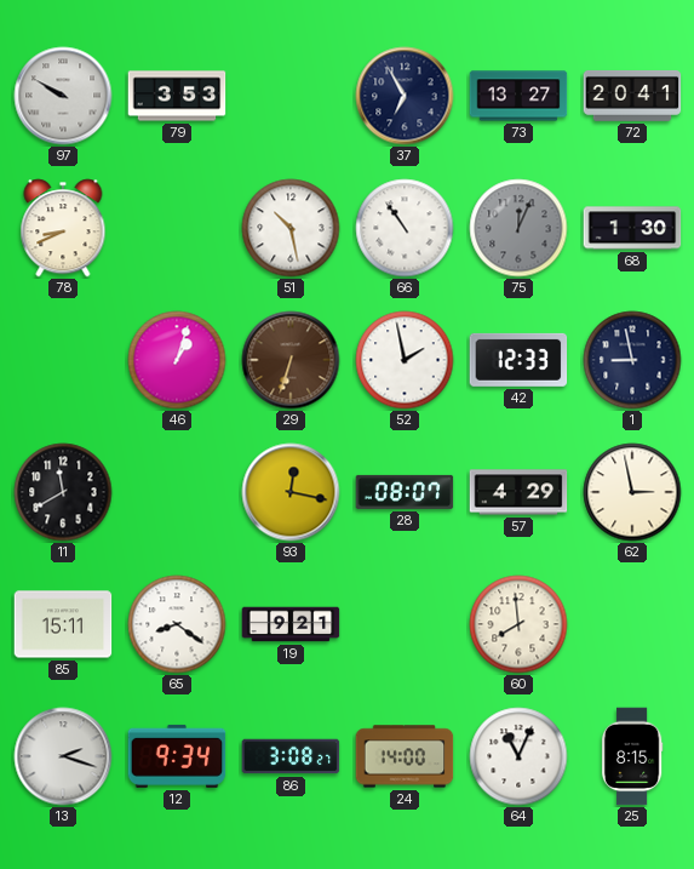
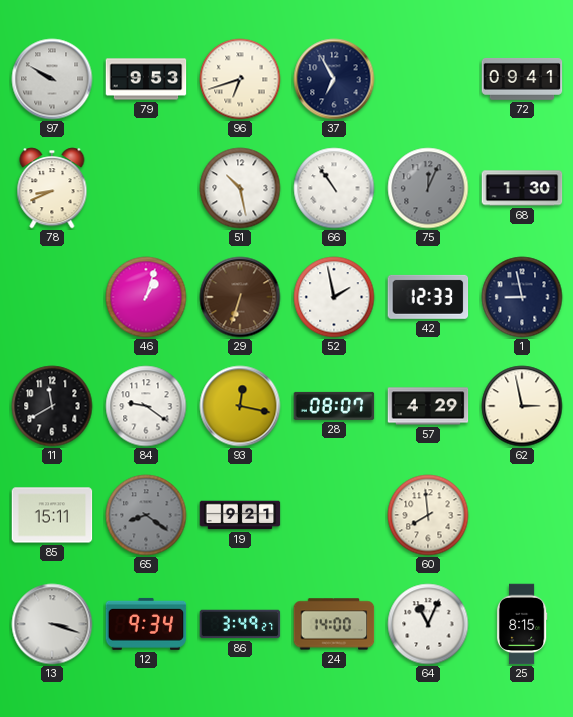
79: 3:53 -> 9:53
96: none -> 6:42
73: 13:27 -> none
72: 20:41 -> 09:41
84: none -> 9:21
65 dial: white -> grey
13: 2:18 -> 3:18
86: 3:08 -> 3:49
